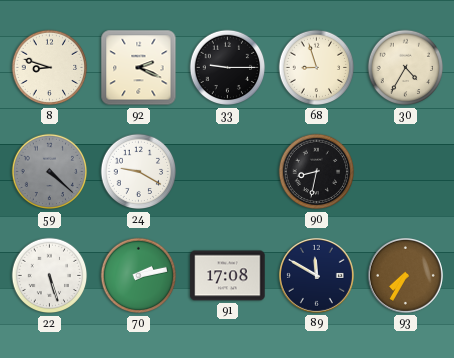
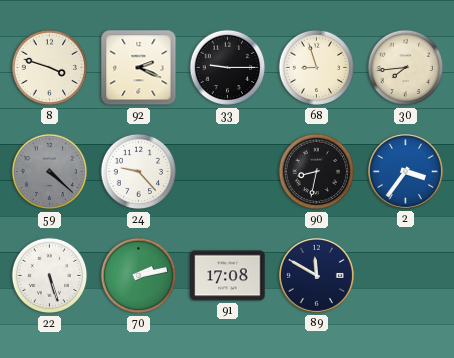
8: 8:48 -> 3:48
30: 4:35 -> 7:44
24: 9:20 -> 9:23
2: none -> 3:36
93: 7:35 -> none
